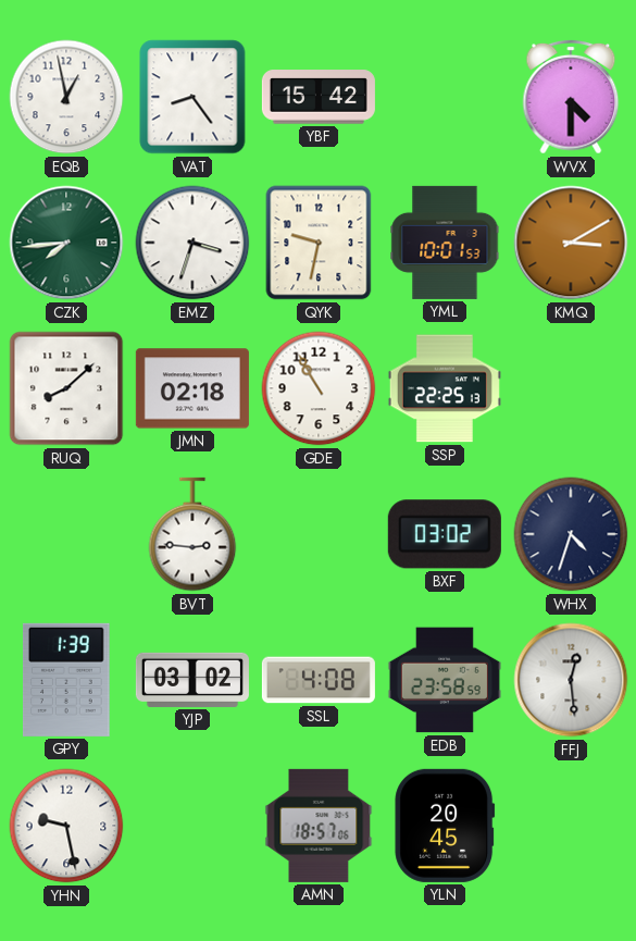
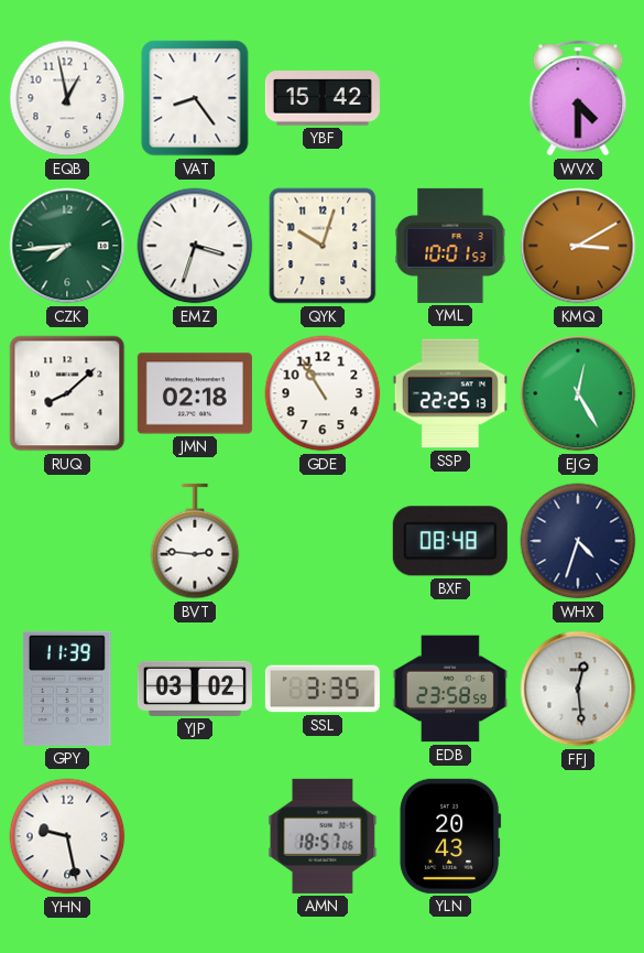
QYK: 9:32 -> 10:03
EJG: none -> 12:25
BXF: 03:02 -> 08:48
GPY: 1:39 -> 11:39
SSL: 4:08 -> 3:35
YLN: 20:45 -> 20:43
